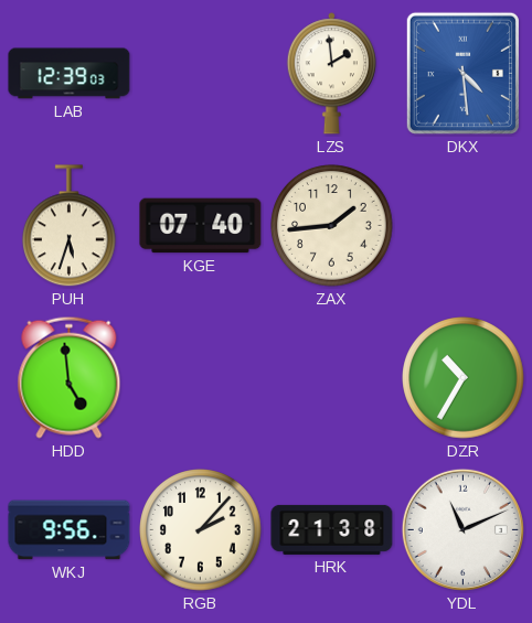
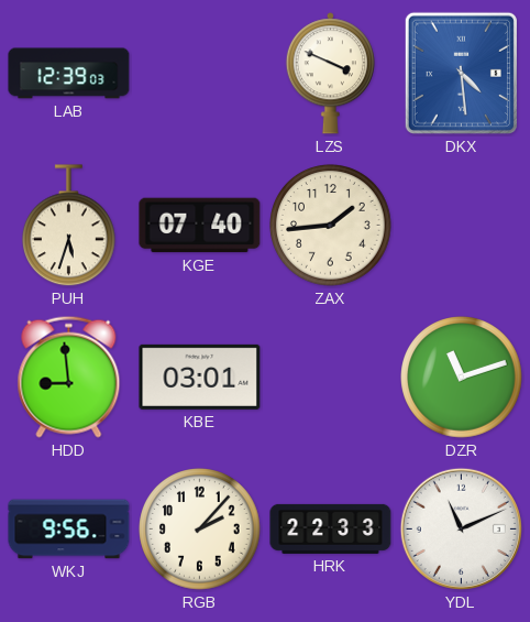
LZS: 1:59 -> 3:49
HDD: 4:59 -> 8:59
KBE: none -> 03:01
DZR: 10:35 -> 11:12
HRK: 21:38 -> 22:33
